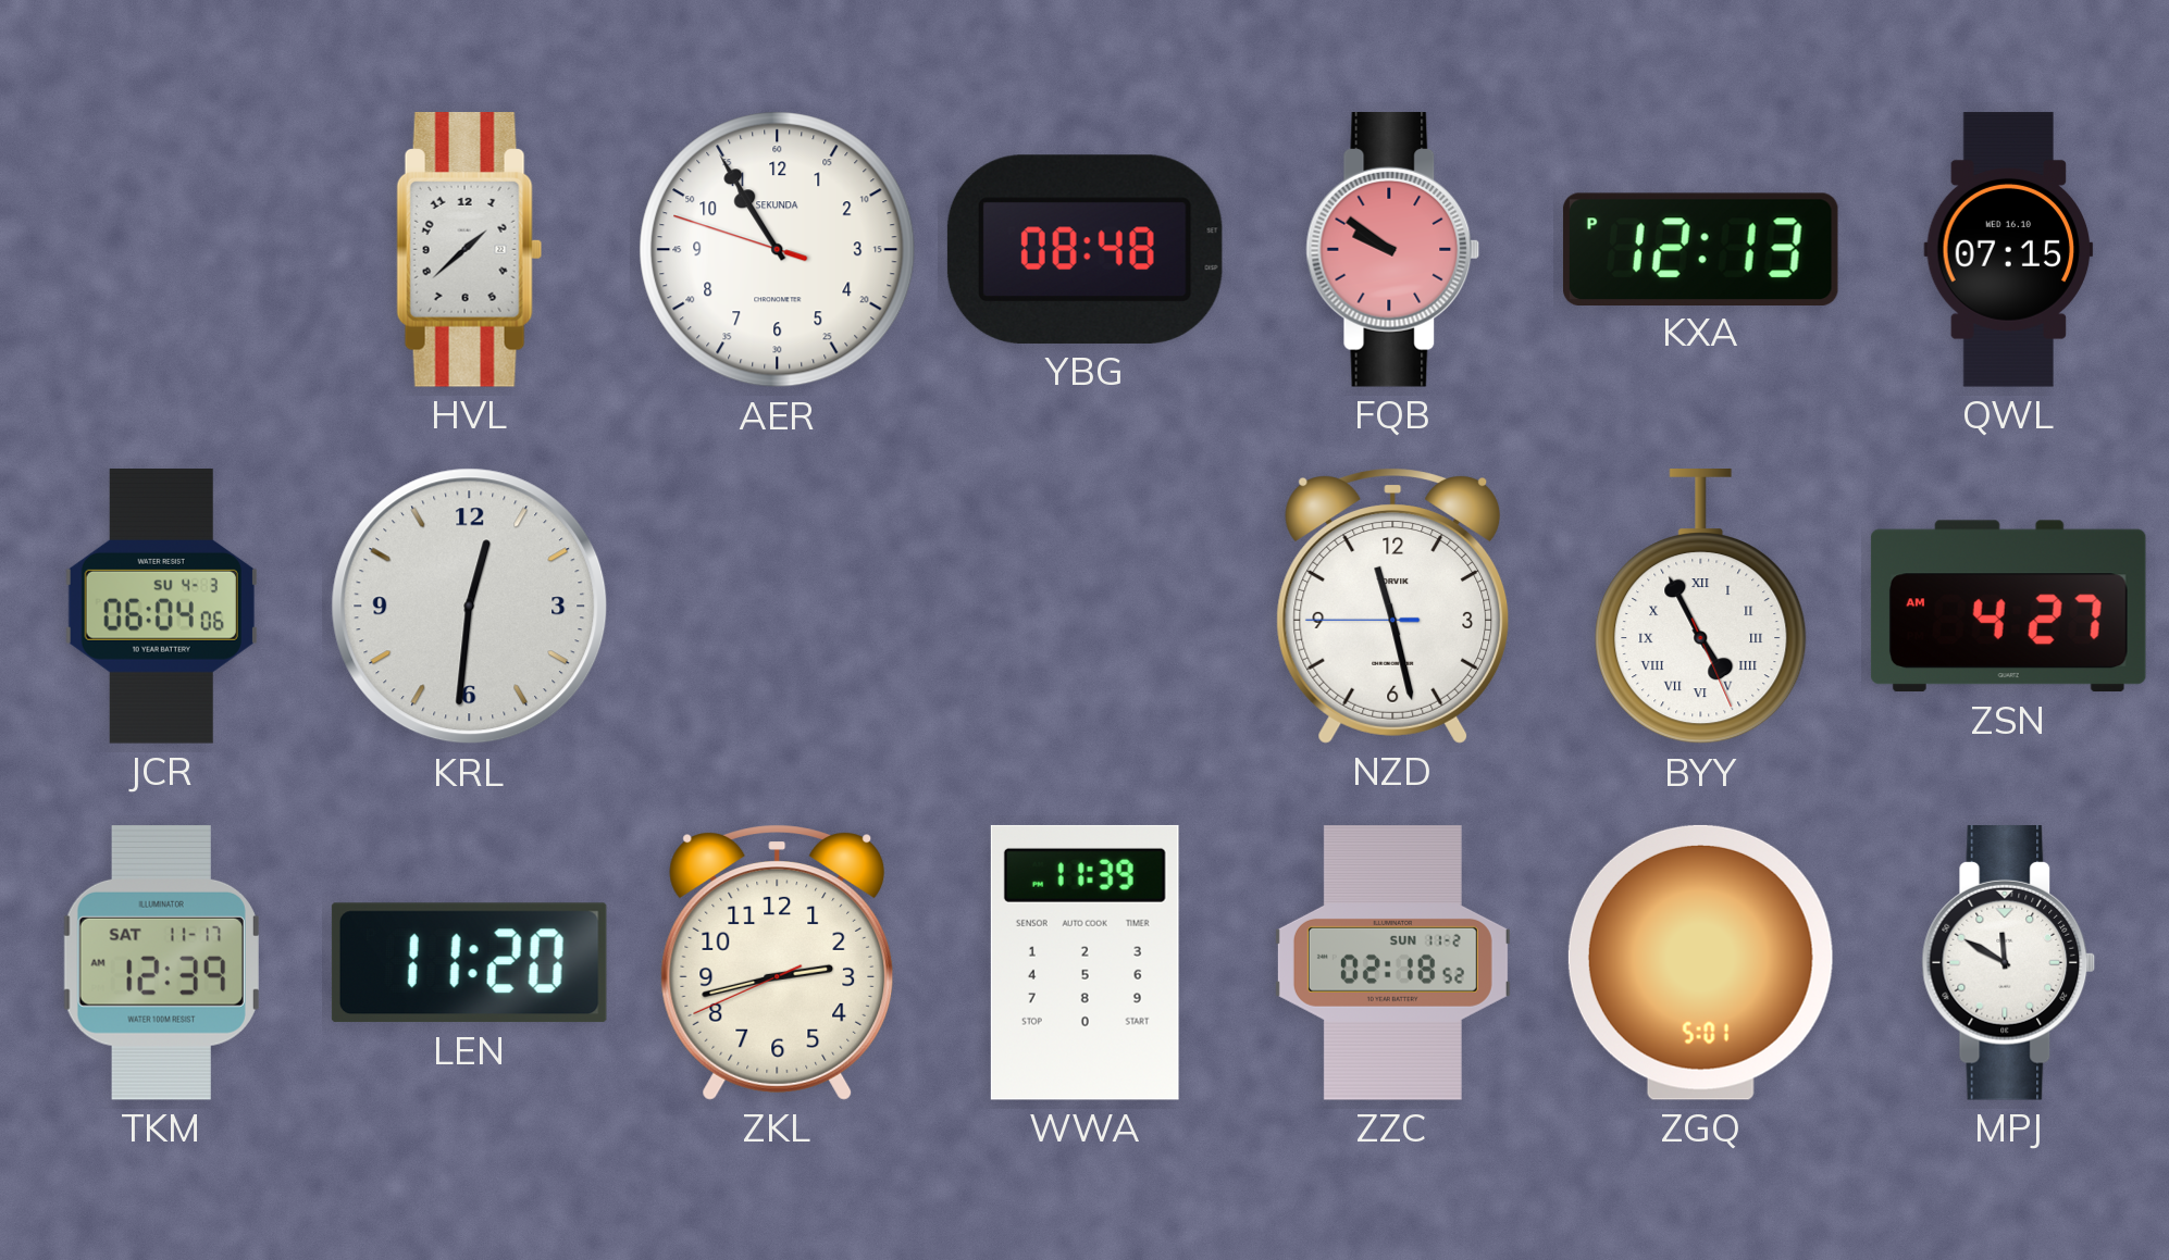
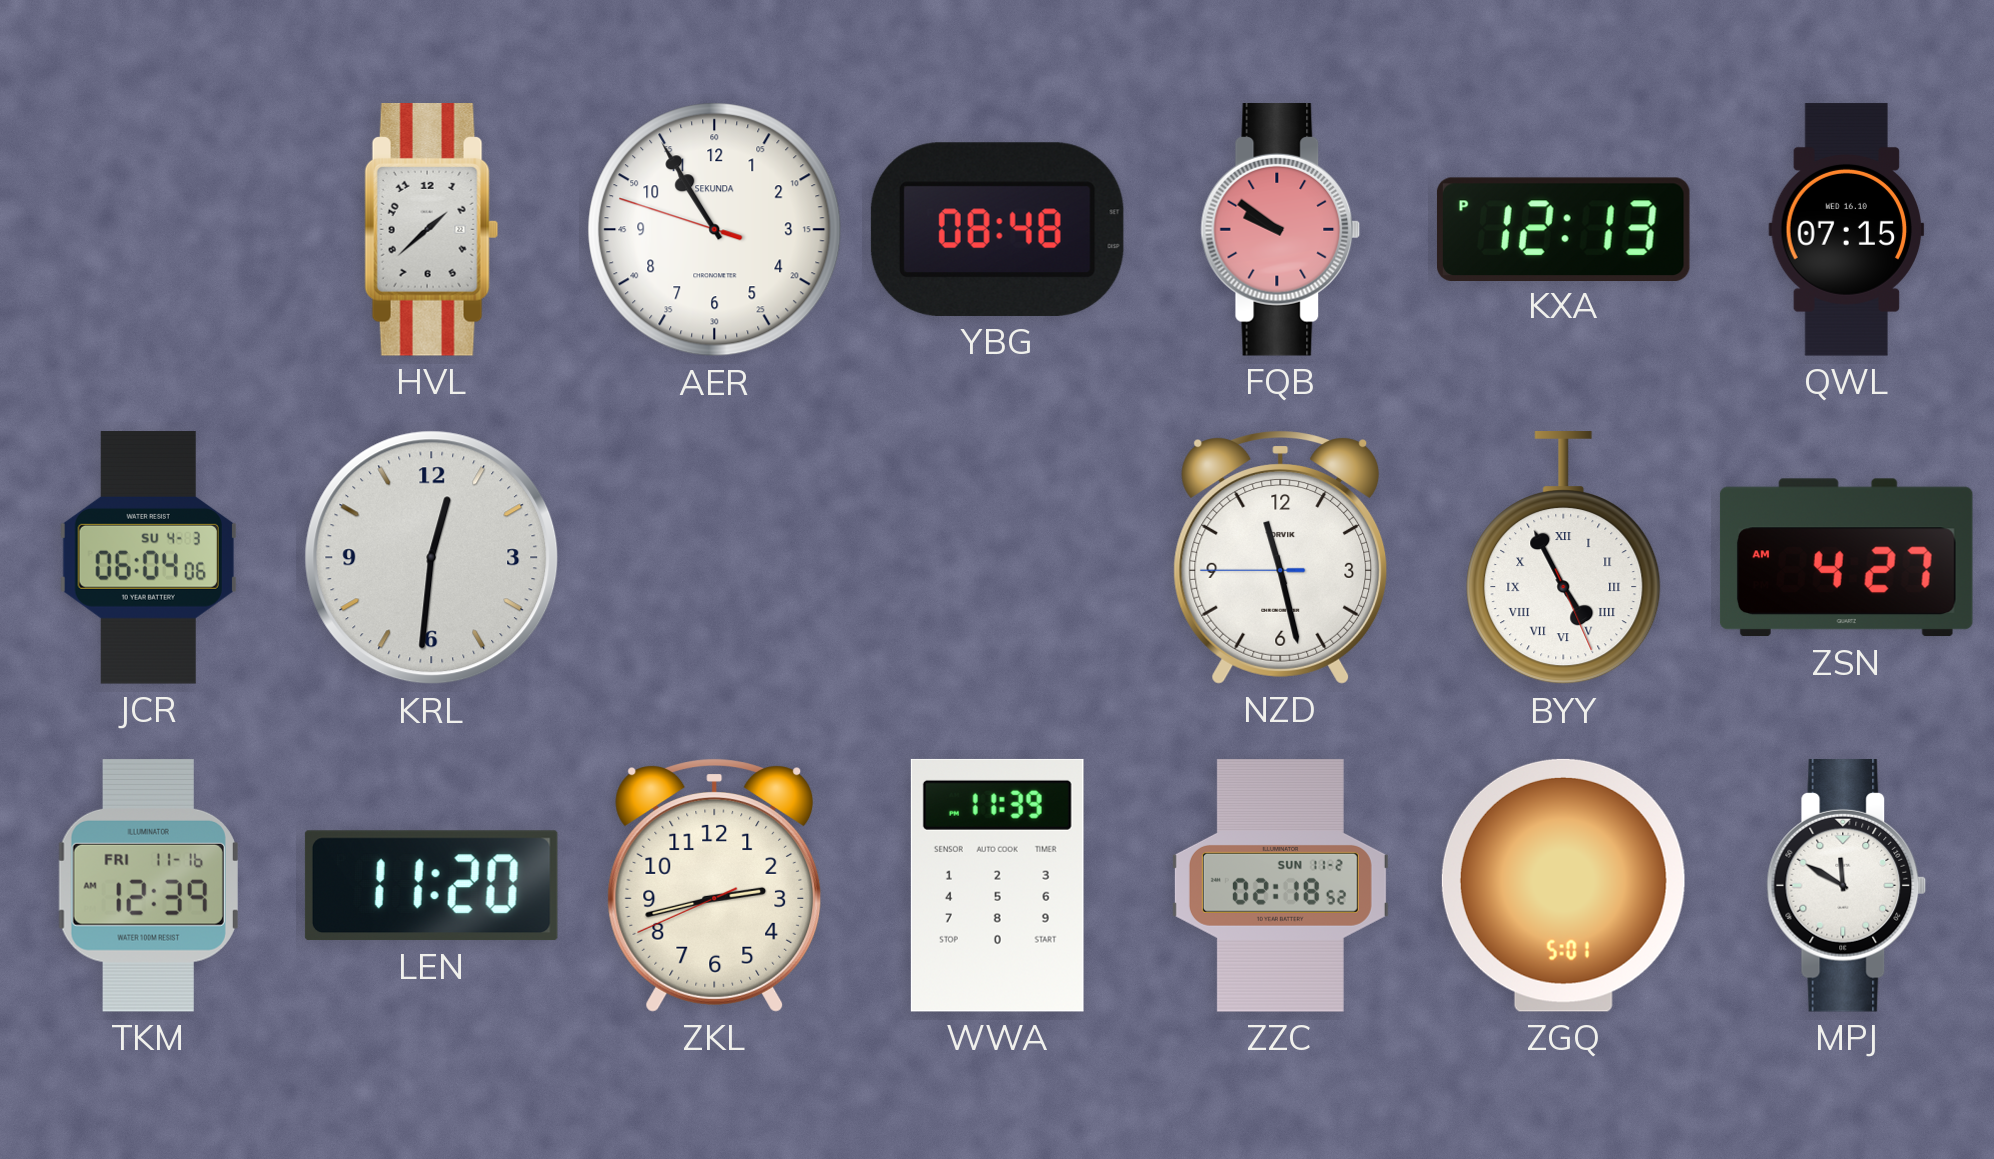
TKM date: SAT 11-17 -> FRI 11-16
